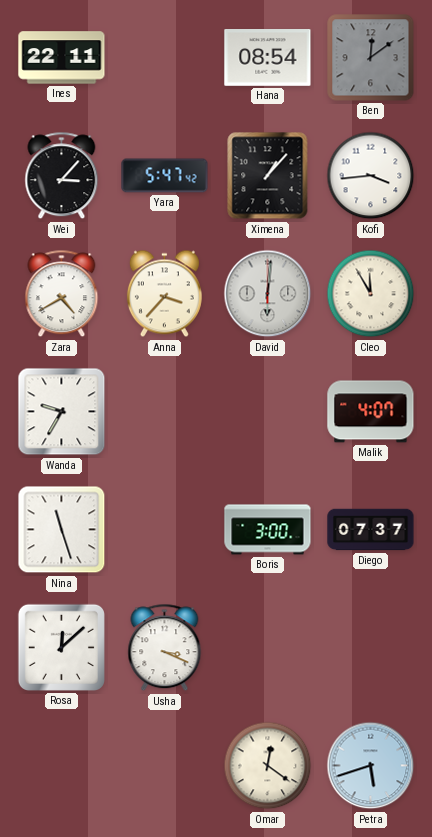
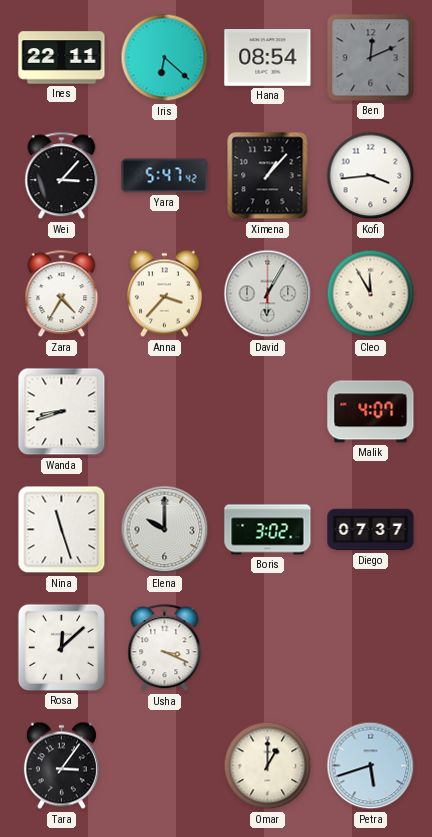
Iris: none -> 6:22
Ben: 12:09 -> 12:11
Zara: 4:40 -> 4:35
David: 6:01 -> 6:05
Wanda: 9:35 -> 8:42
Elena: none -> 10:00
Boris: 3:00 -> 3:02
Tara: none -> 3:06
Omar: 12:21 -> 1:00
